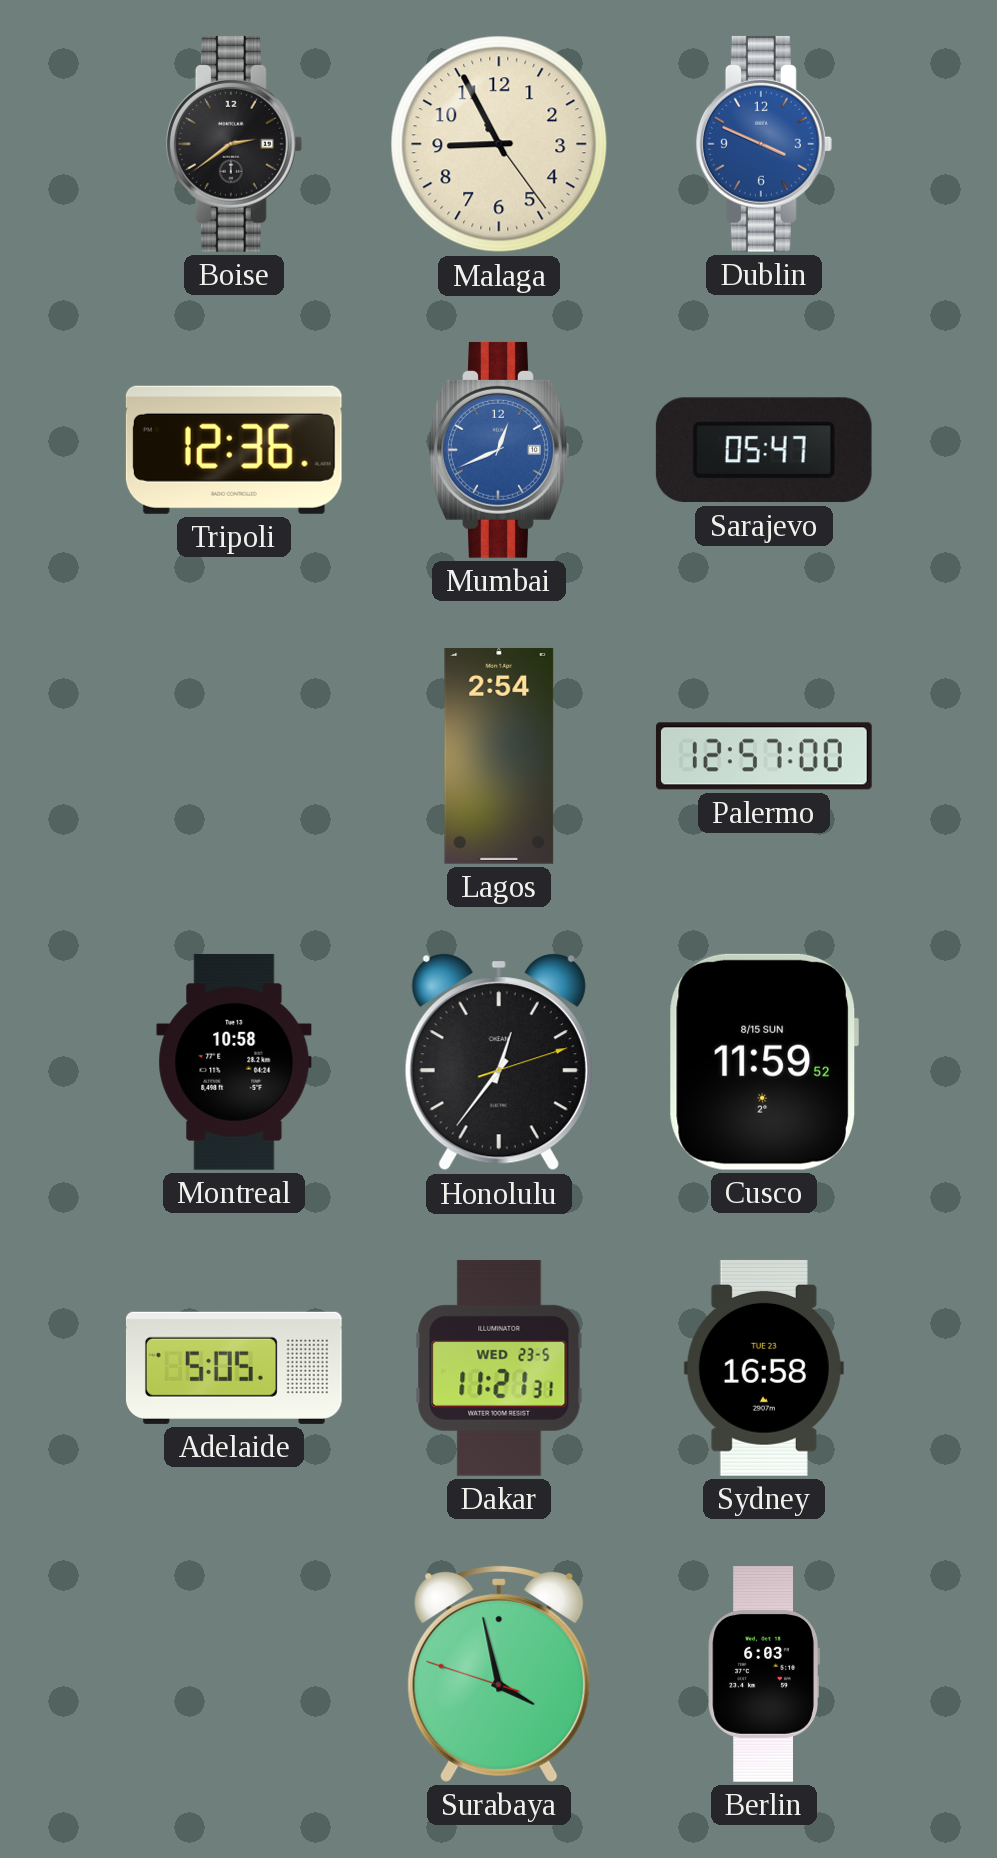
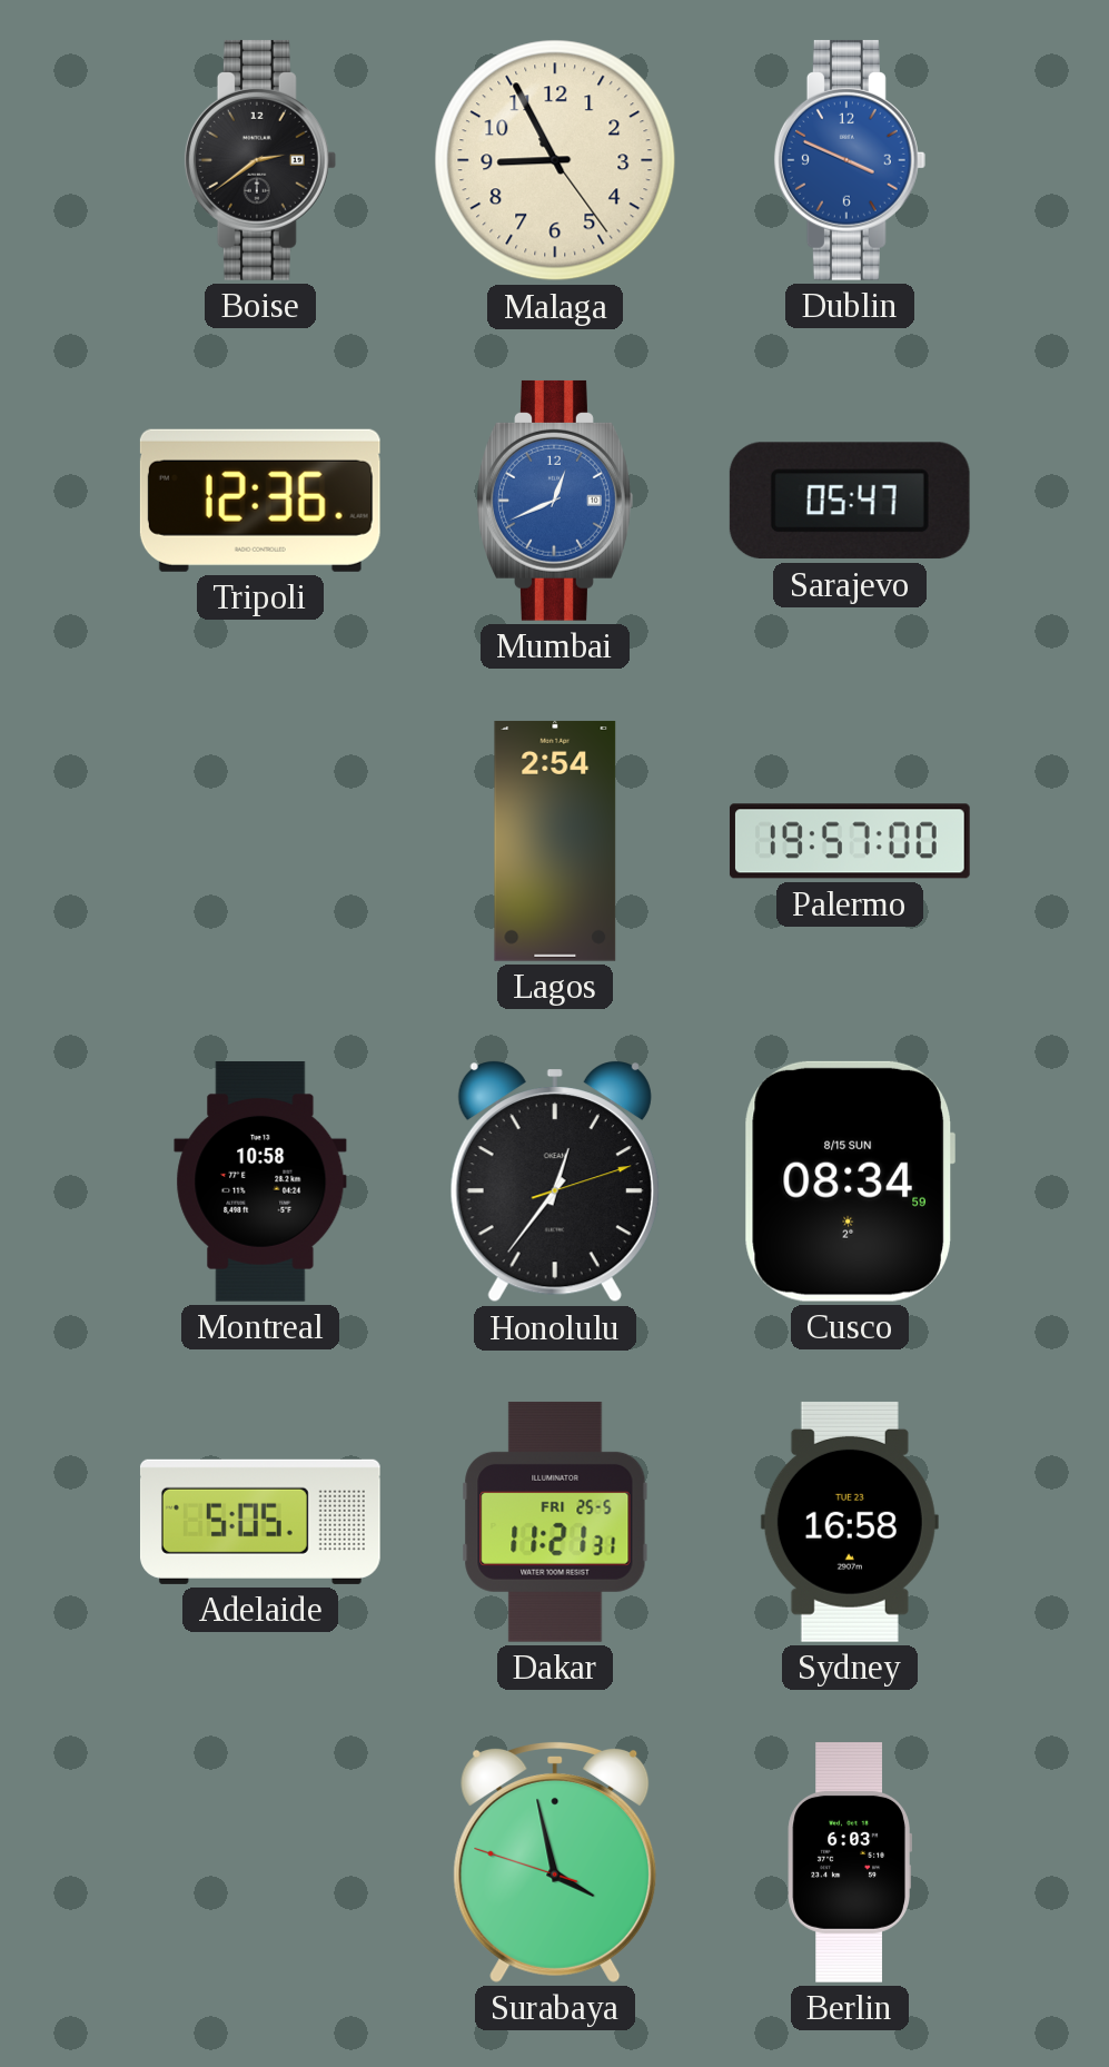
Palermo: 12:57 -> 19:57
Cusco: 11:59 -> 08:34
Dakar date: WED 23-5 -> FRI 25-5
